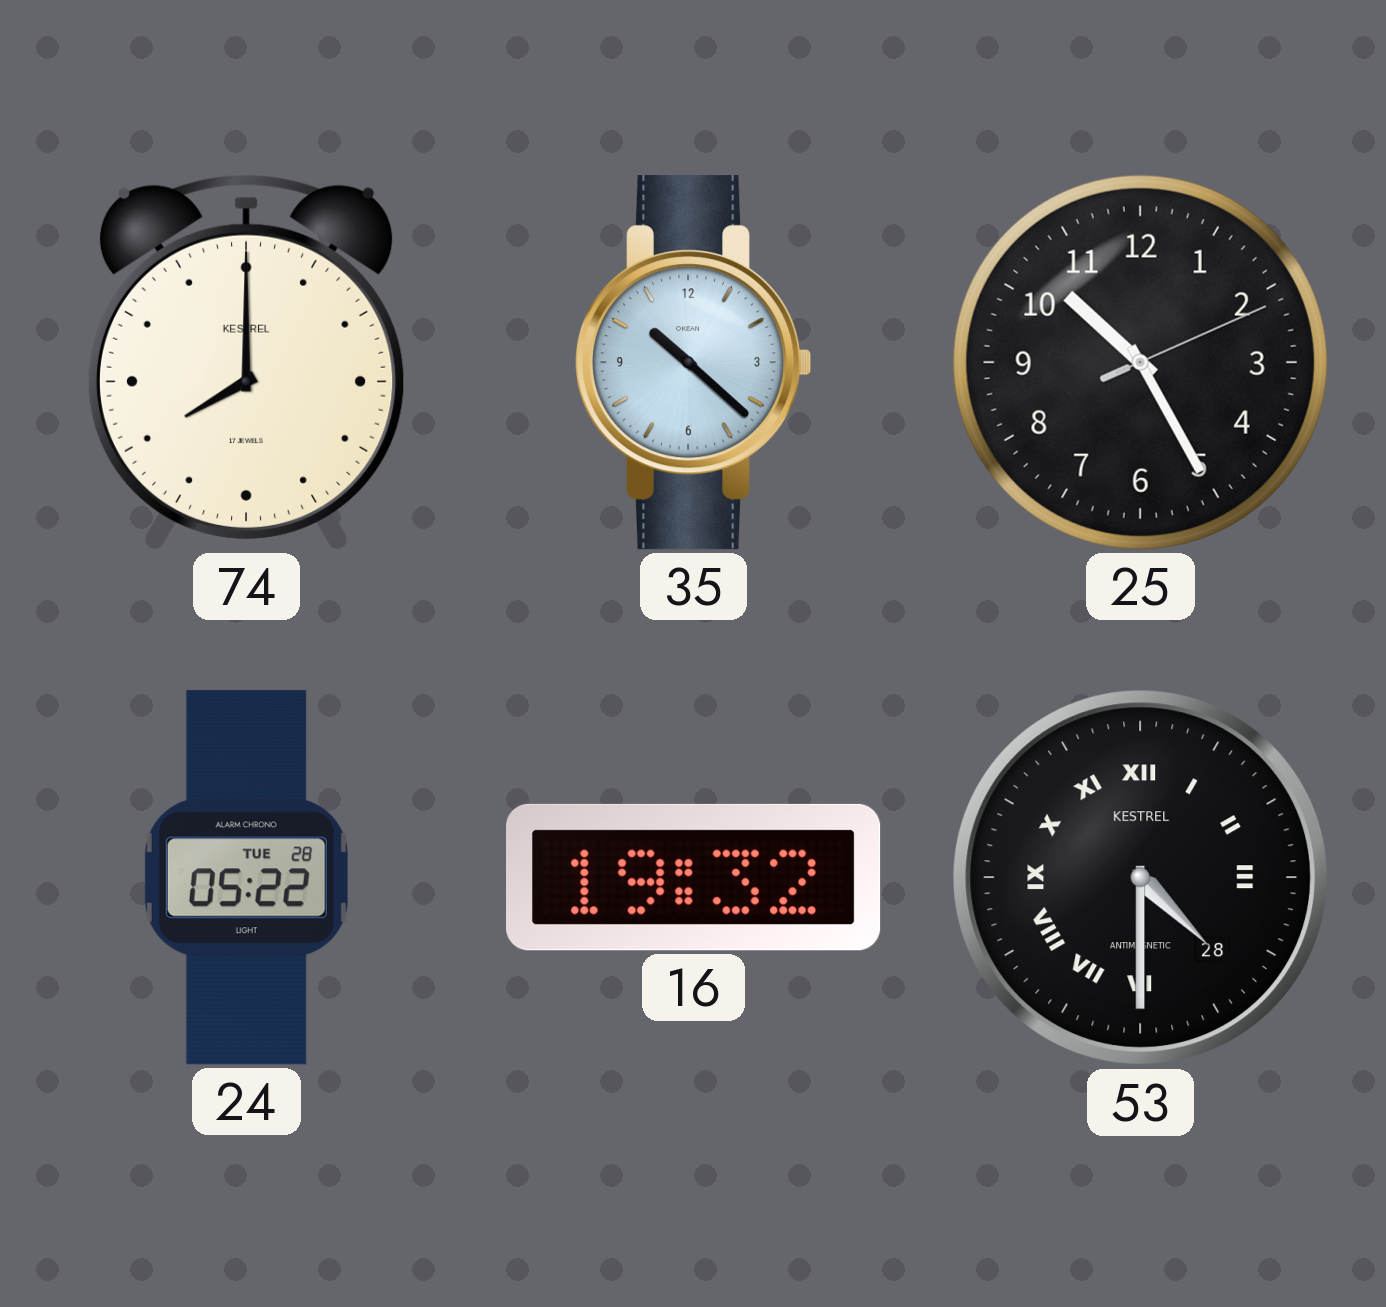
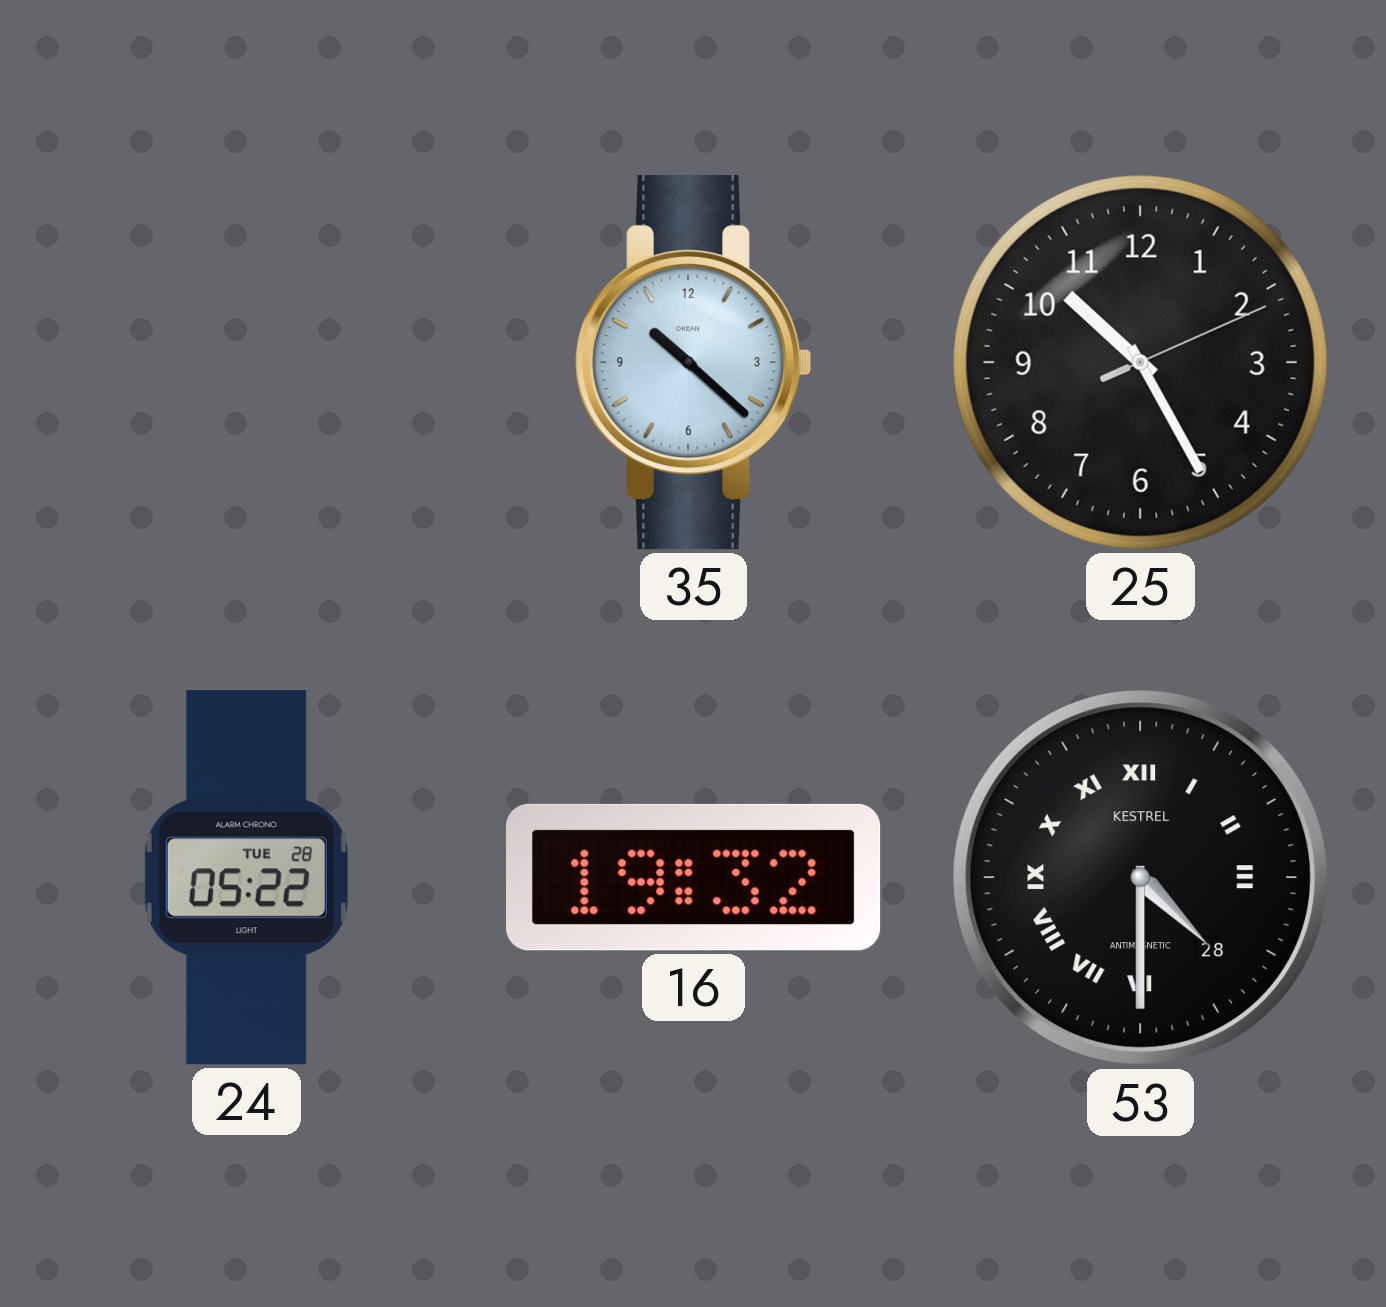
74: 8:00 -> none
